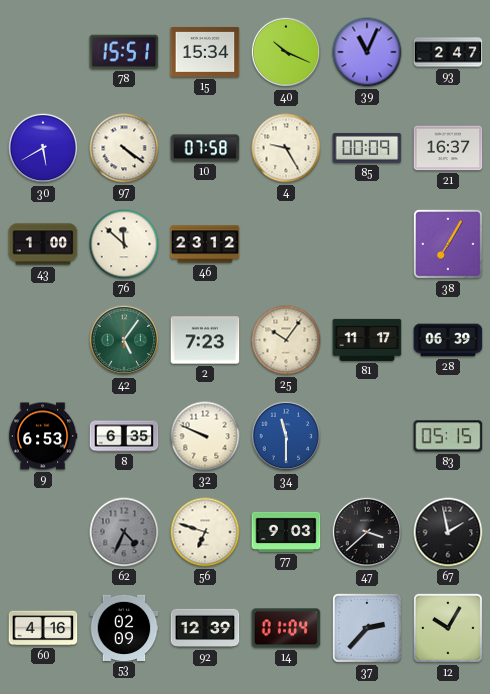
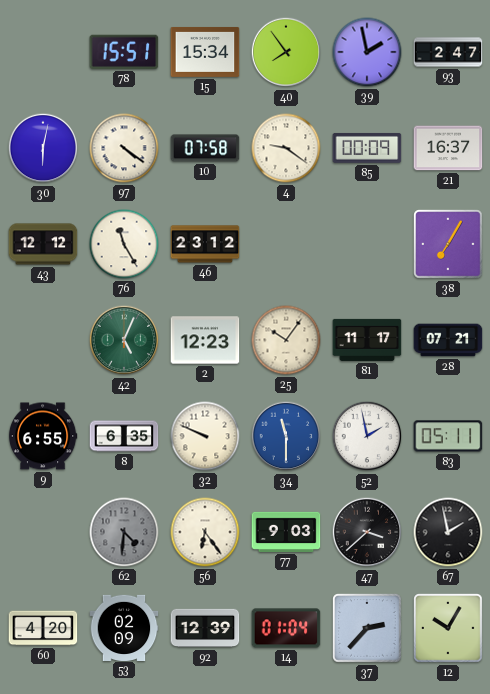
40: 10:19 -> 7:54
39: 11:04 -> 1:58
30: 5:40 -> 6:02
4: 9:25 -> 9:21
43: 1:00 -> 12:12
76: 11:52 -> 11:25
42: 5:06 -> 5:04
2: 7:23 -> 12:23
28: 06:39 -> 07:21
9: 6:53 -> 6:55
52: none -> 1:58
83: 05:15 -> 05:11
62: 4:34 -> 4:31
56: 6:48 -> 6:24
60: 4:16 -> 4:20
